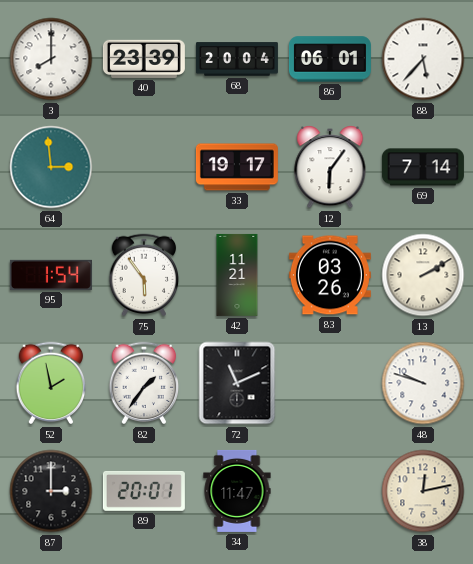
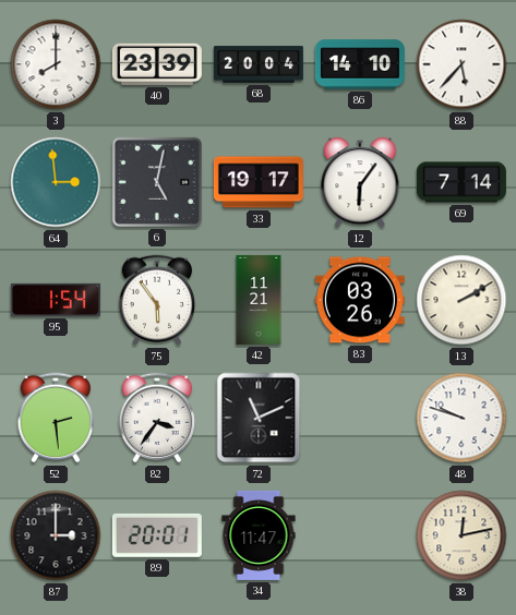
86: 06:01 -> 14:10
6: none -> 5:02
52: 1:58 -> 2:29
82: 1:36 -> 3:36
